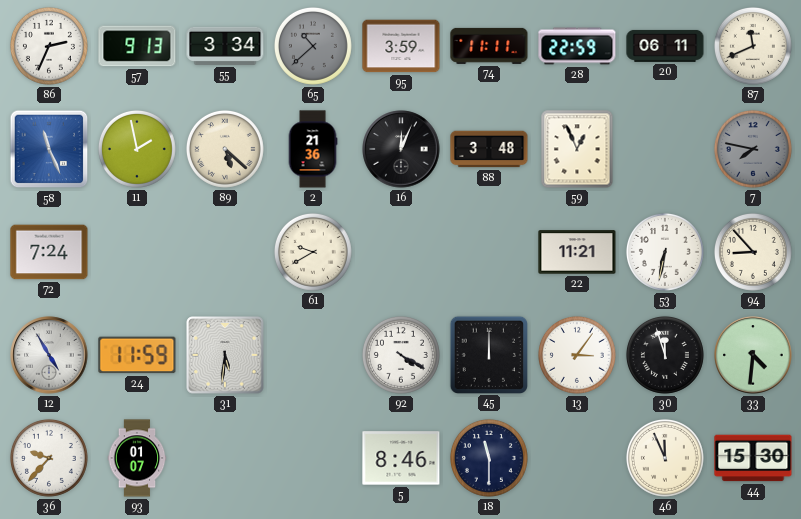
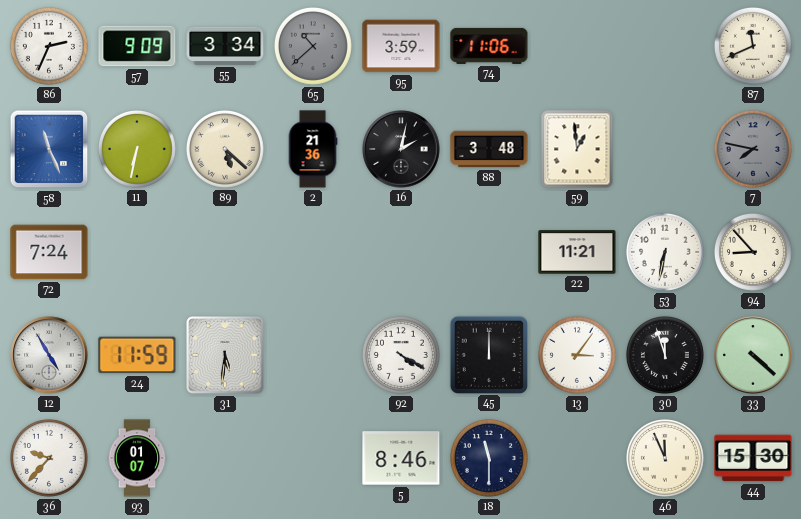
57: 9:13 -> 9:09
74: 11:11 -> 11:06
28: 22:59 -> none
20: 06:11 -> none
11: 1:58 -> 6:32
16: 12:04 -> 2:02
59: 12:56 -> 12:59
61: 9:40 -> none
33: 4:31 -> 4:22
